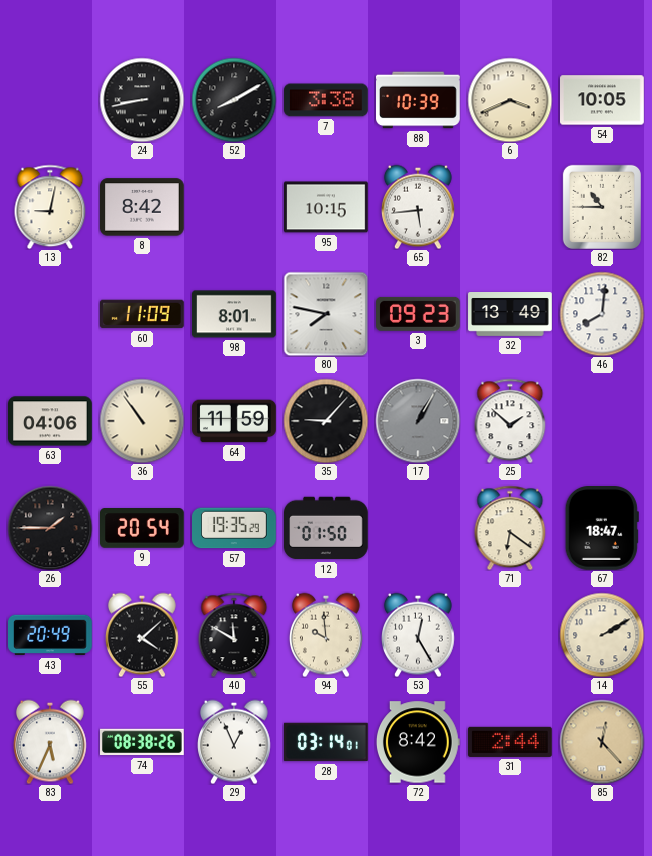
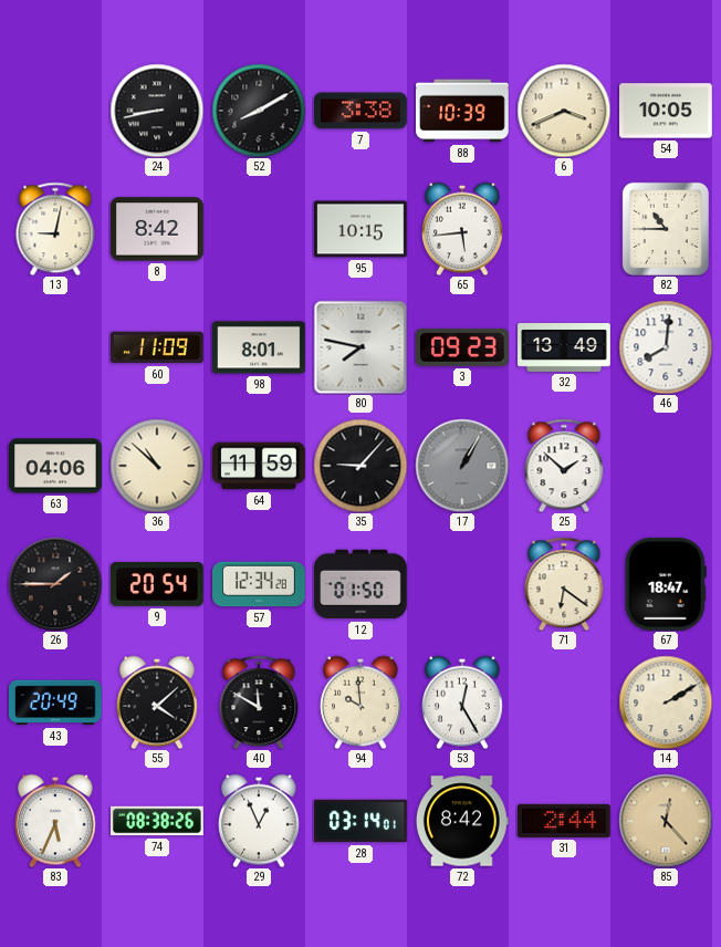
36: 10:54 -> 10:52
57: 19:35 -> 12:34
